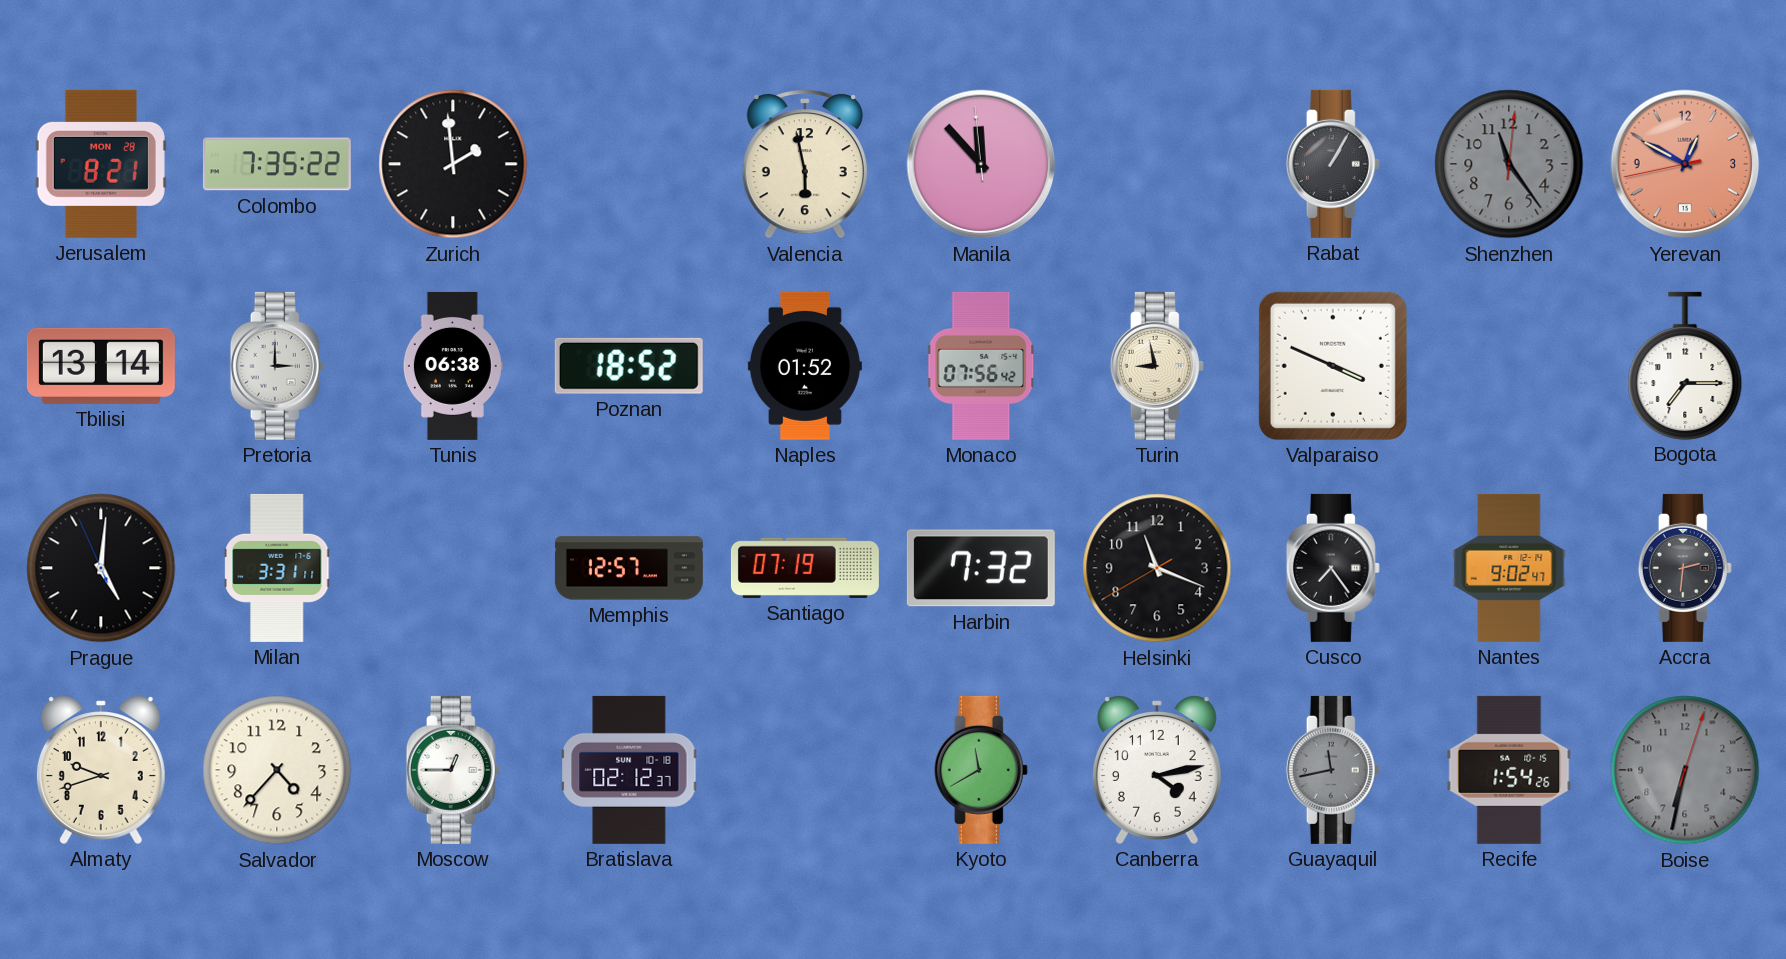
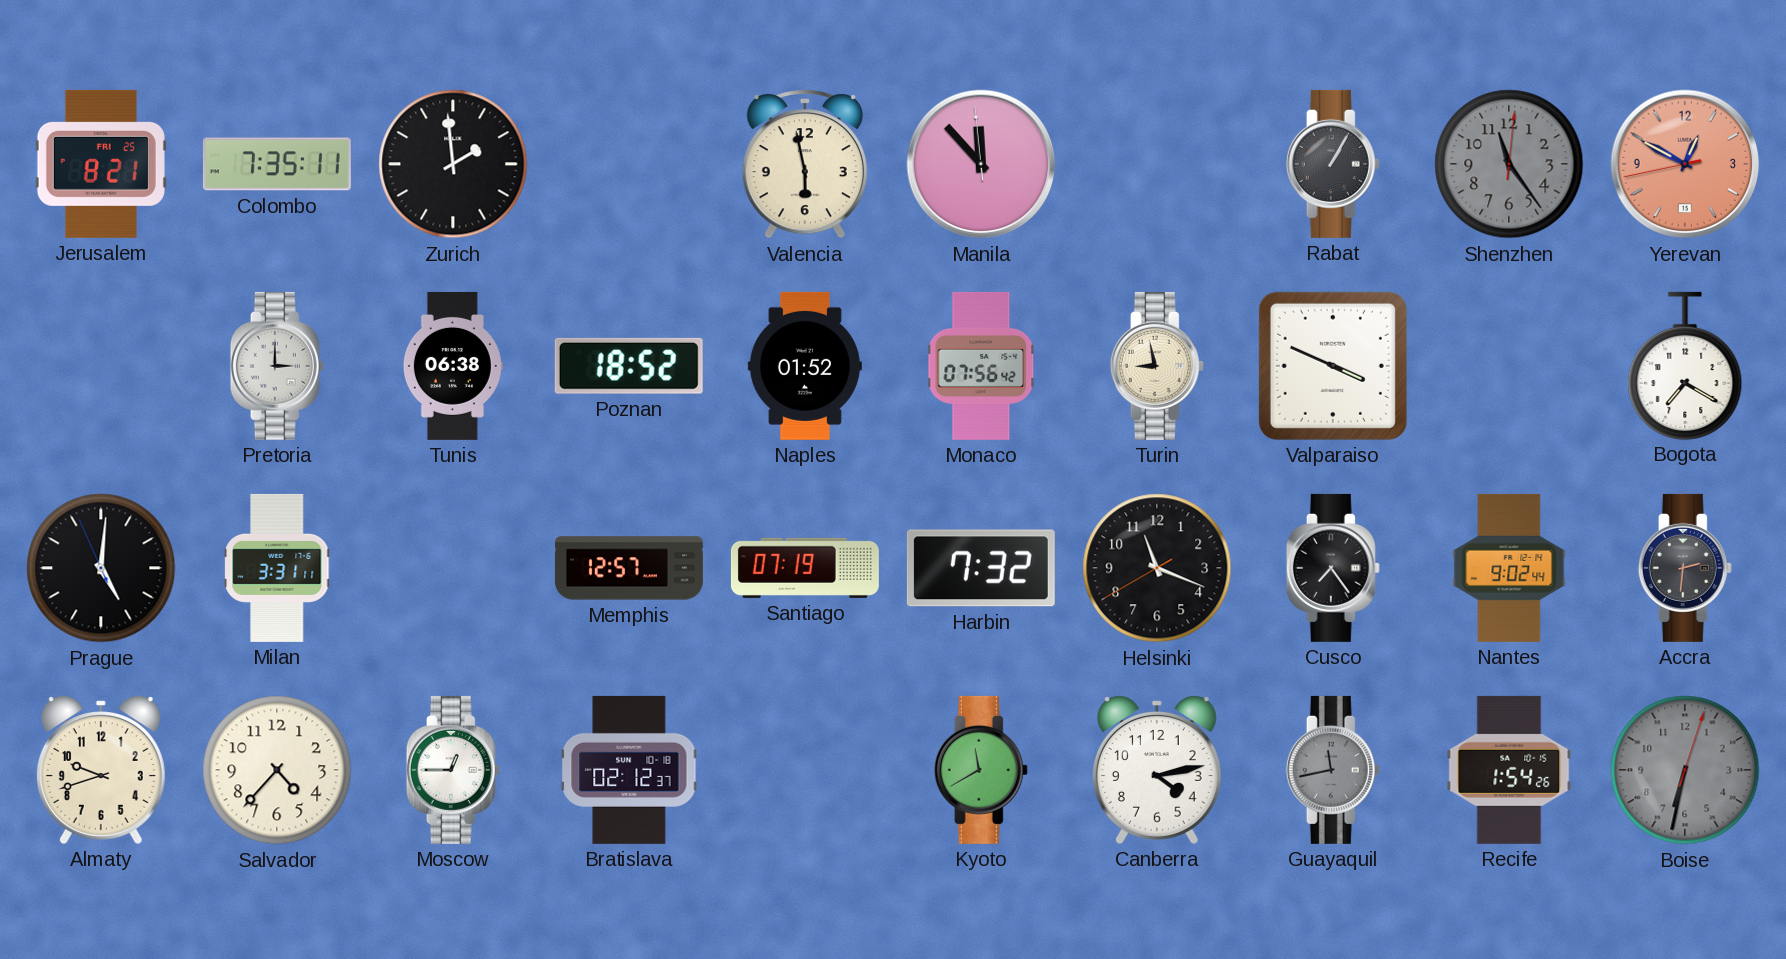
Jerusalem date: MON 28 -> FRI 25
Colombo: 7:35:22 -> 7:35:11
Tbilisi: 13:14 -> none
Bogota: 7:15 -> 7:20
Nantes: 9:02:47 -> 9:02:44
